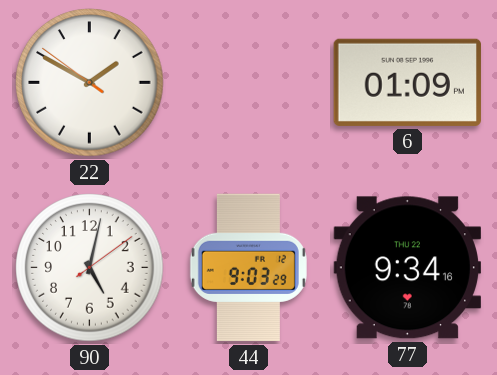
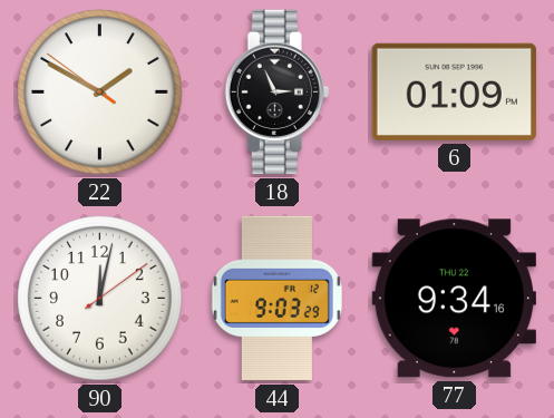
18: none -> 2:56
90: 5:02 -> 12:02
